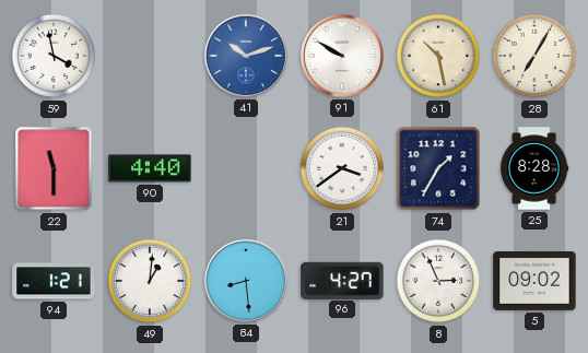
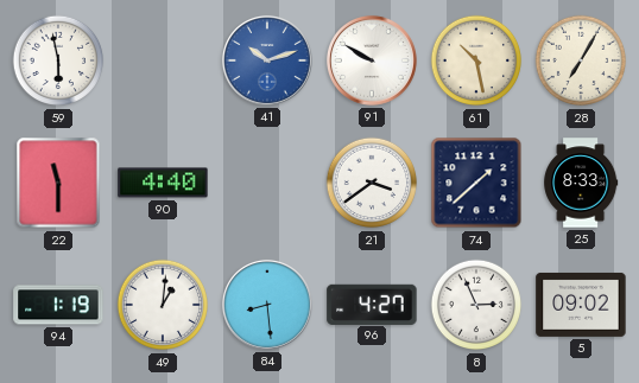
59: 3:58 -> 5:58
74: 1:35 -> 1:38
25: 8:28 -> 8:33
94: 1:21 -> 1:19
